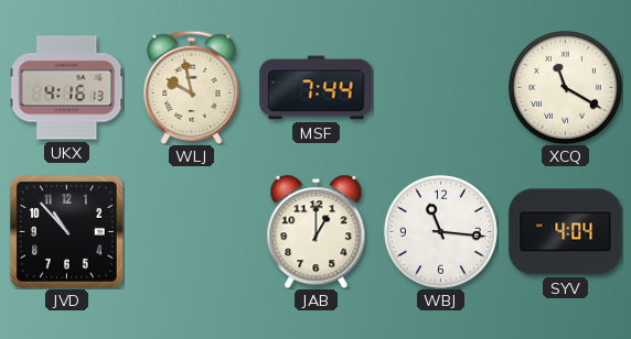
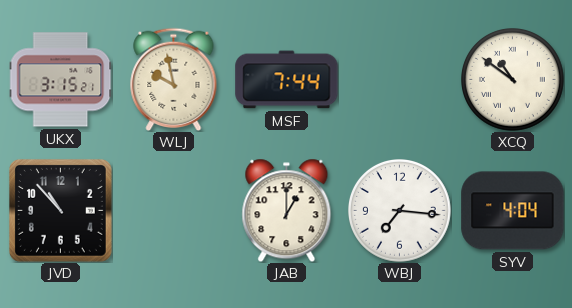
UKX: 4:16 -> 3:15
XCQ: 11:20 -> 10:51
WBJ: 11:16 -> 7:16
